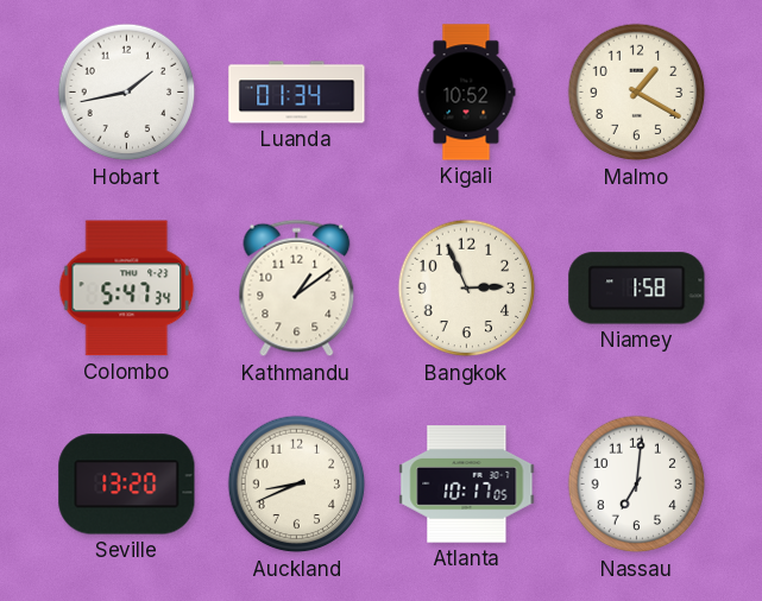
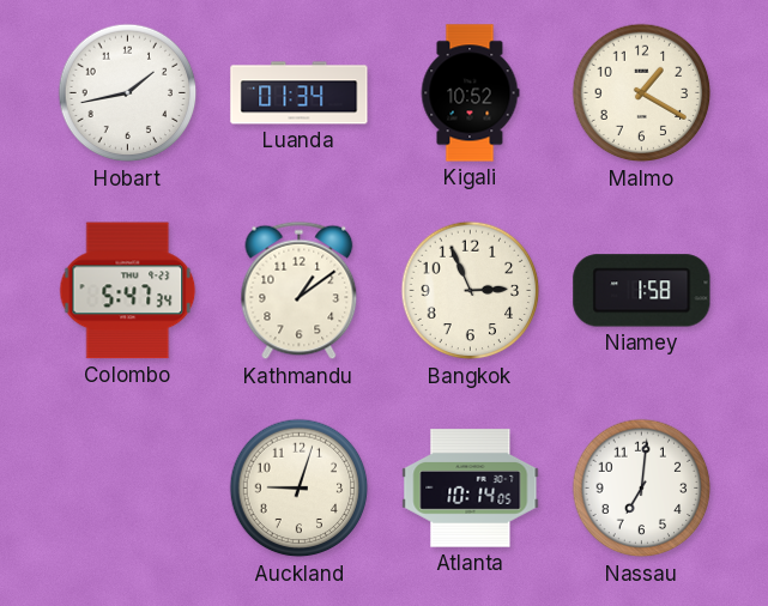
Seville: 13:20 -> none
Auckland: 8:41 -> 9:03
Atlanta: 10:17 -> 10:14
